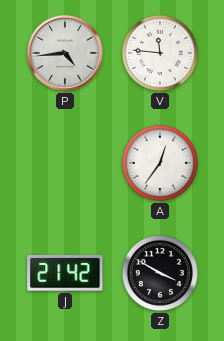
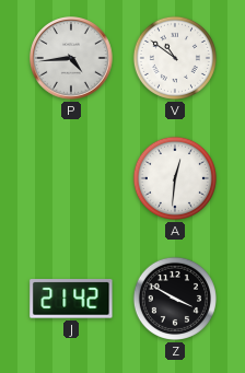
V: 11:46 -> 10:51
A: 12:36 -> 12:31
